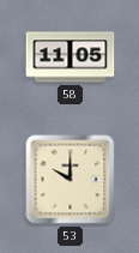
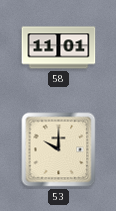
58: 11:05 -> 11:01
